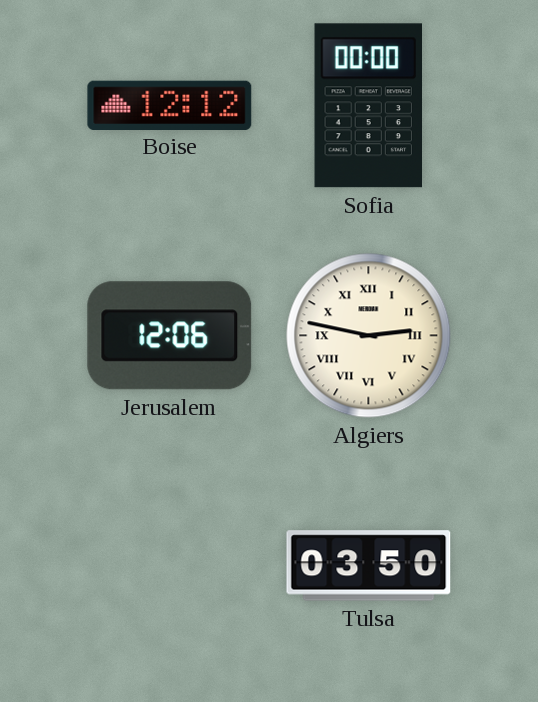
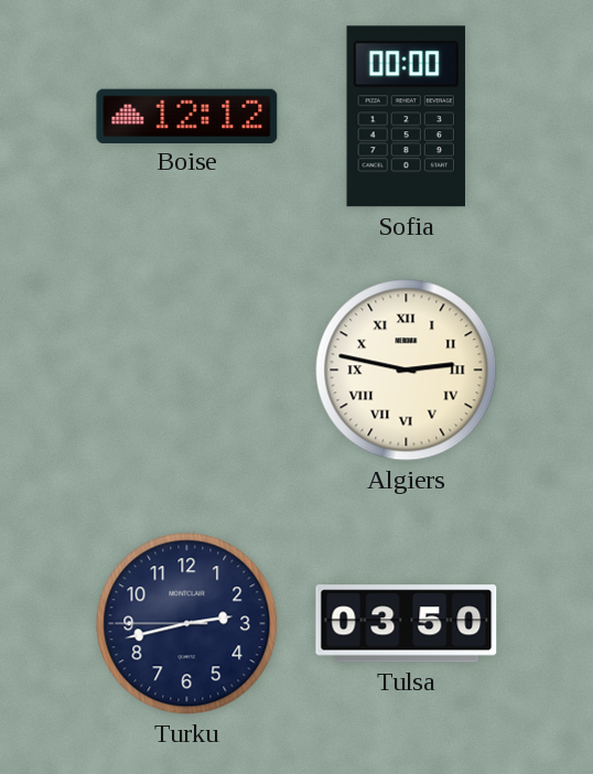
Jerusalem: 12:06 -> none
Turku: none -> 2:42
